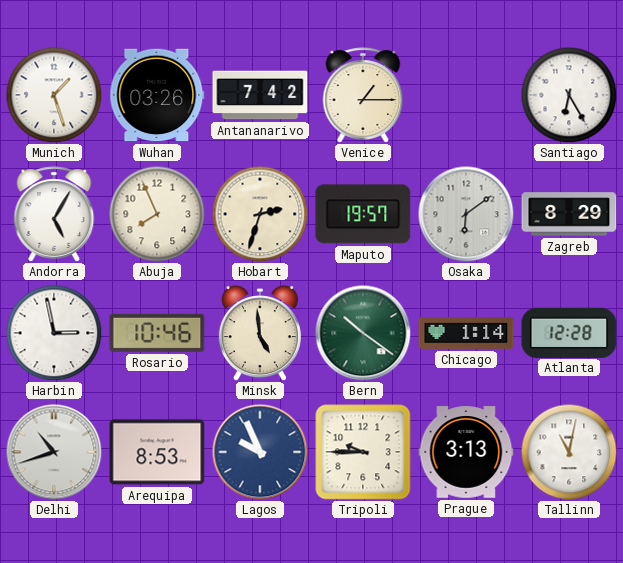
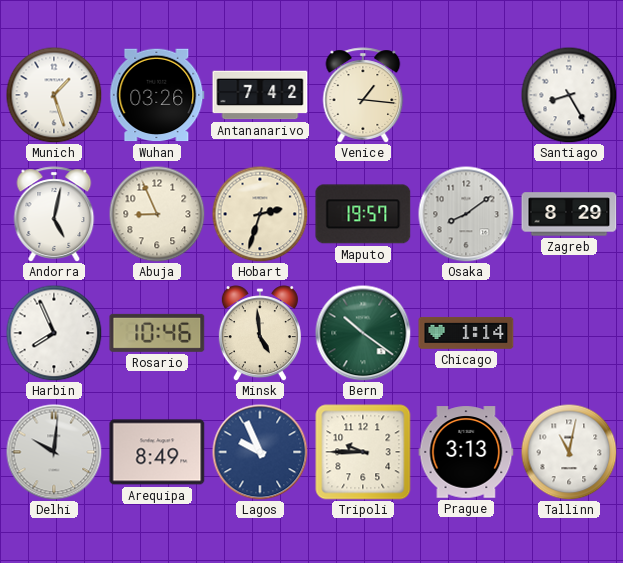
Venice: 1:15 -> 1:16
Santiago: 6:25 -> 8:25
Andorra: 5:05 -> 5:02
Abuja: 7:56 -> 8:56
Osaka: 6:09 -> 8:09
Harbin: 2:58 -> 7:56
Atlanta: 12:28 -> none
Delhi: 10:42 -> 10:01
Arequipa: 8:53 -> 8:49
